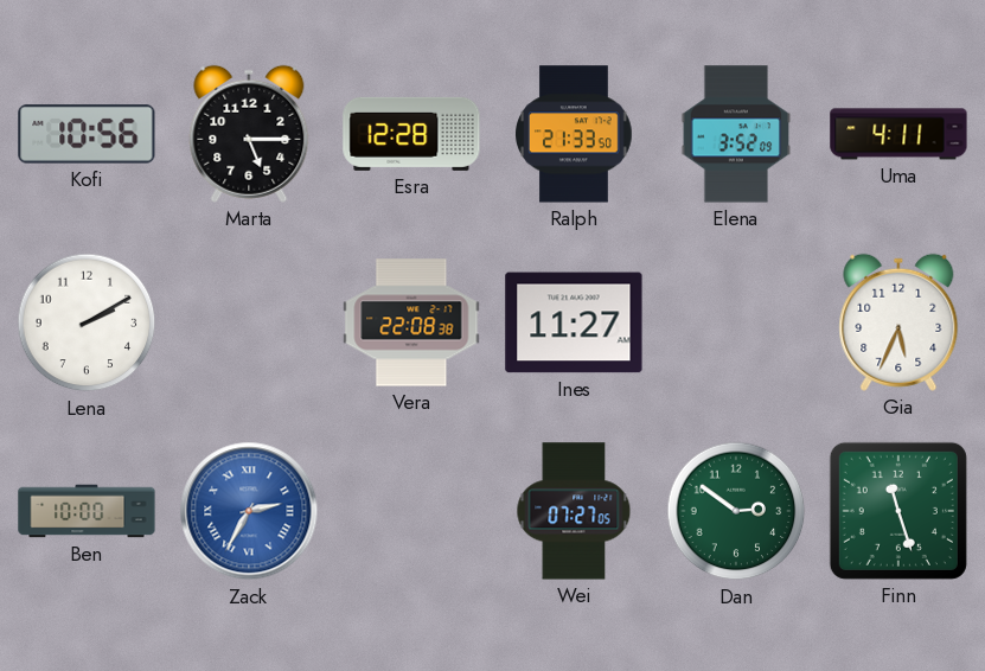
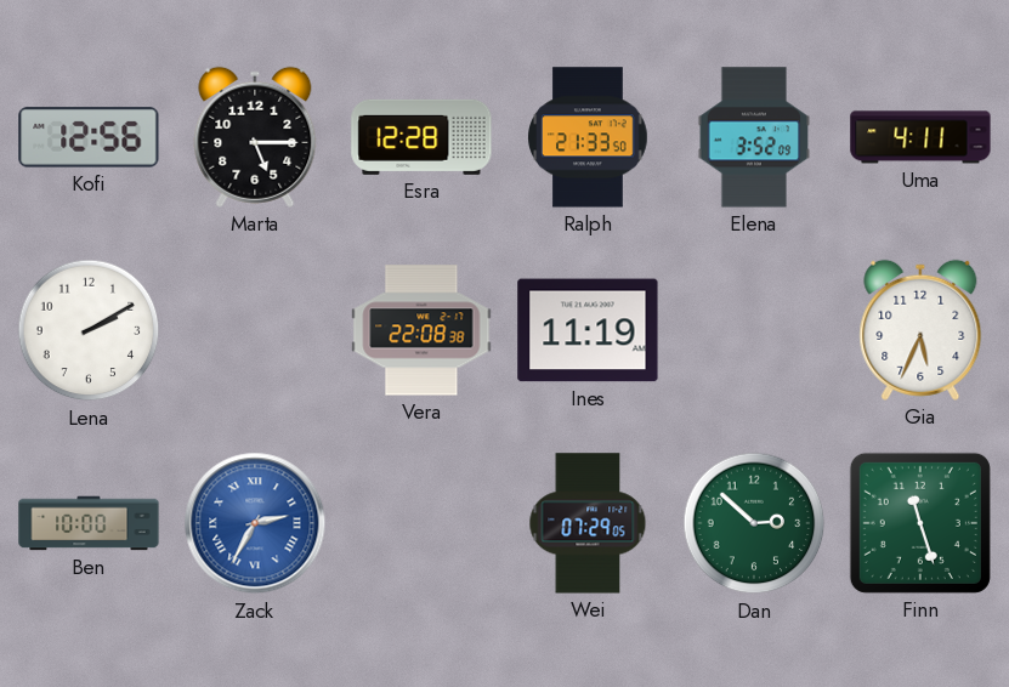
Kofi: 10:56 -> 12:56
Ines: 11:27 -> 11:19
Wei: 07:27 -> 07:29
Dan: 2:51 -> 2:52
